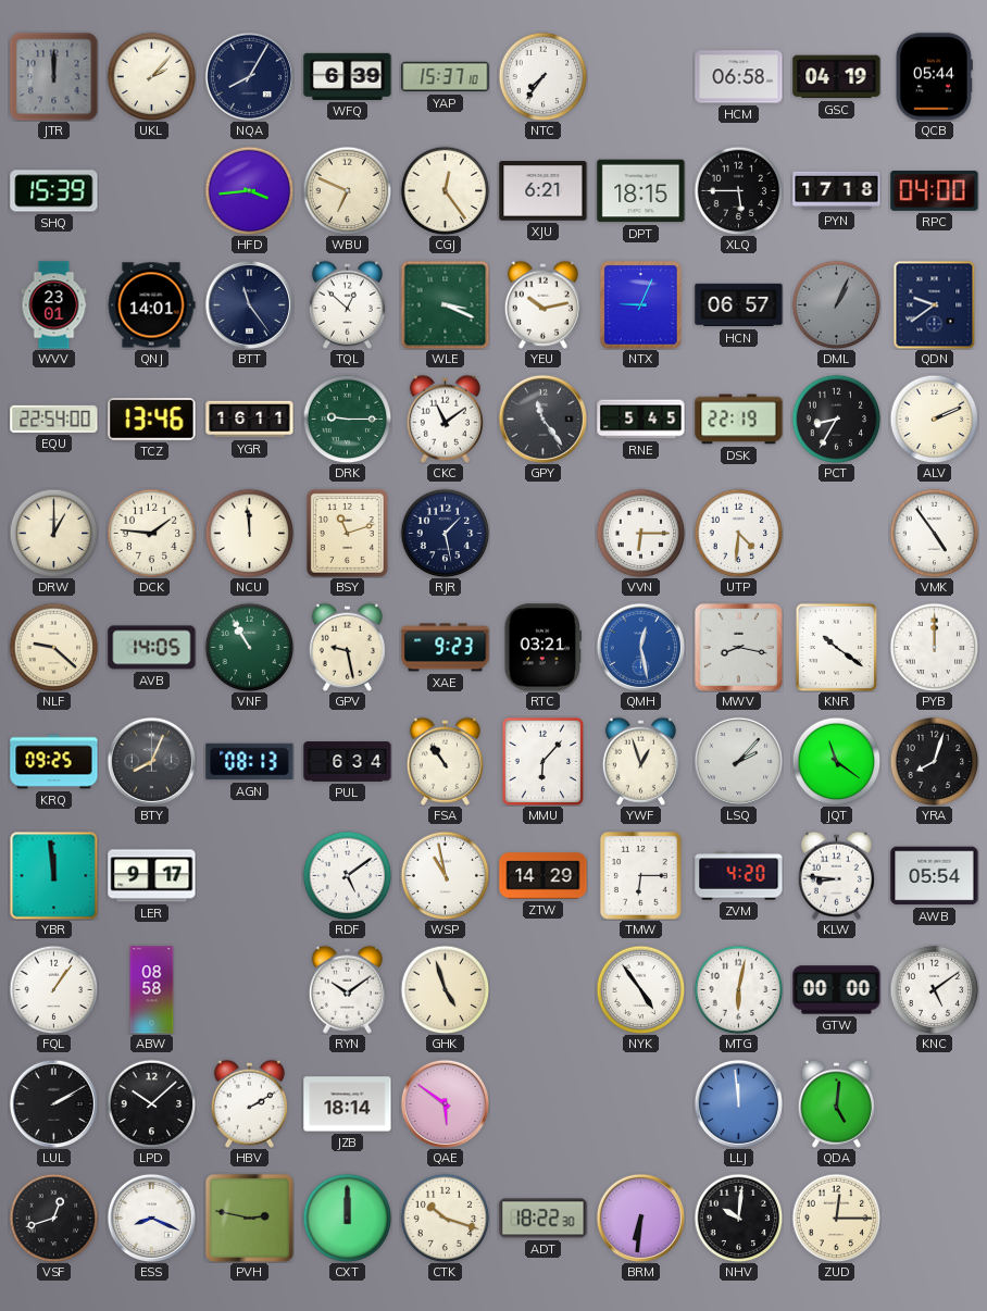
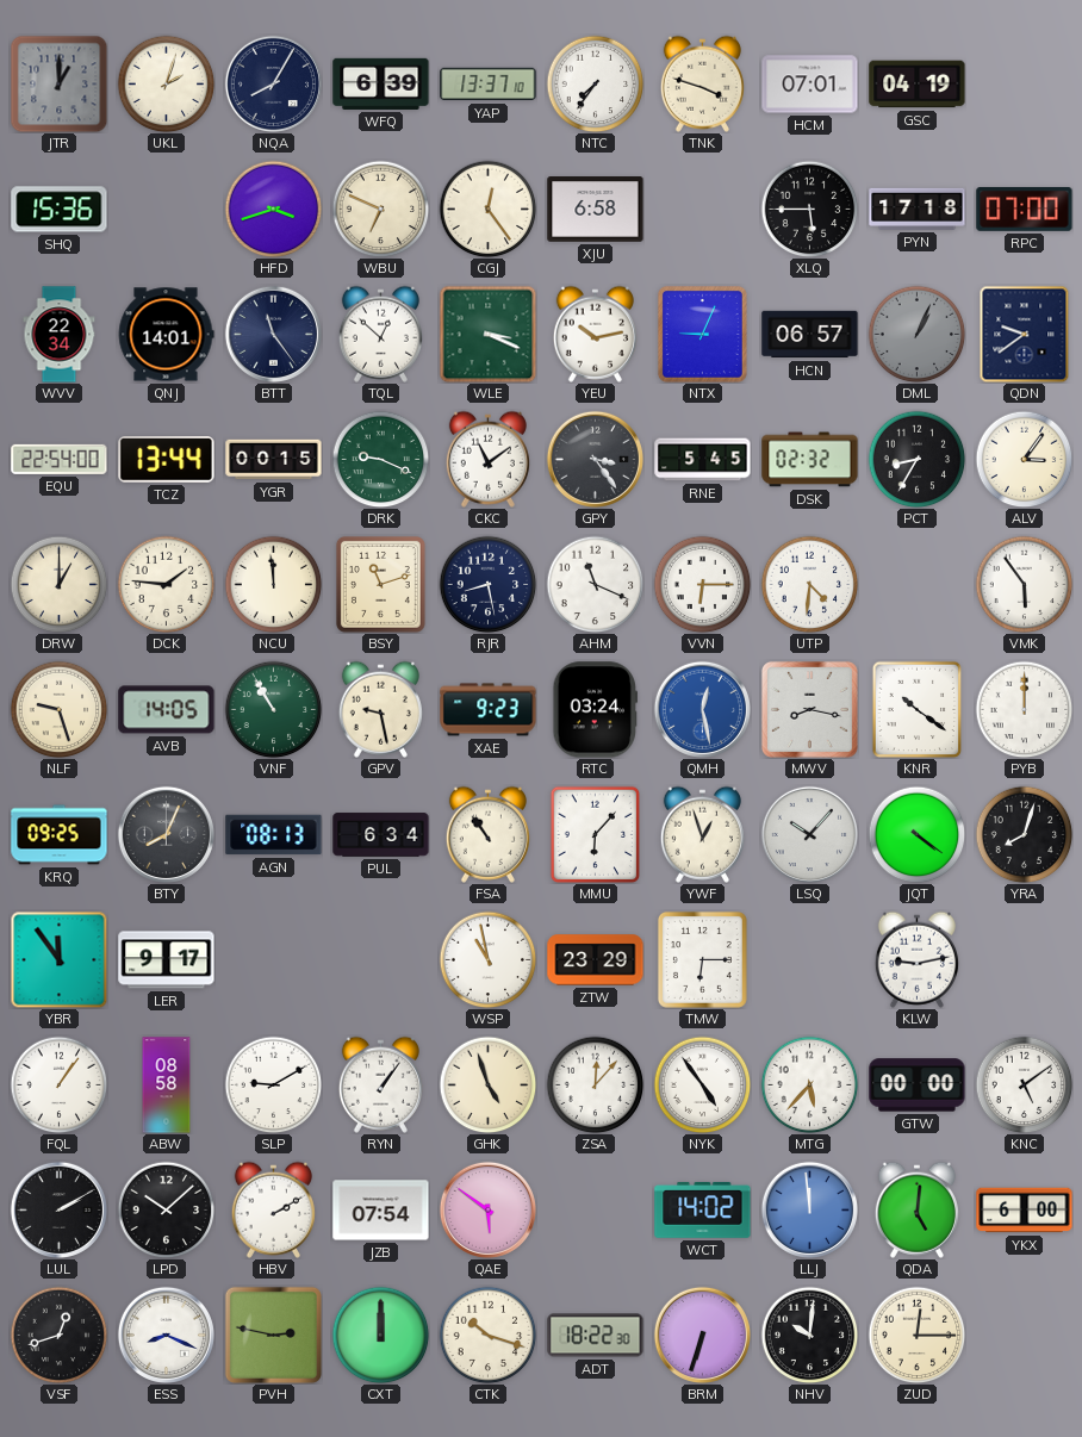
JTR: 12:00 -> 1:00
UKL: 2:07 -> 2:03
YAP: 15:37 -> 13:37
TNK: none -> 3:48
HCM: 06:58 -> 07:01
QCB: 05:44 -> none
SHQ: 15:39 -> 15:36
HFD: 3:44 -> 3:42
XJU: 6:21 -> 6:58
DPT: 18:15 -> none
RPC: 04:00 -> 07:00
WVV: 23:01 -> 22:34
TCZ: 13:46 -> 13:44
YGR: 16:11 -> 00:15
DRK: 9:15 -> 9:19
GPY: 11:24 -> 3:24
DSK: 22:19 -> 02:32
ALV: 2:11 -> 3:06
RJR: 1:28 -> 8:28
AHM: none -> 11:19
VMK: 4:54 -> 5:54
NLF: 9:22 -> 9:27
RTC: 03:21 -> 03:24
LSQ: 2:07 -> 10:07
JQT: 11:21 -> 4:21
YBR: 11:59 -> 11:54
RDF: 5:09 -> none
ZTW: 14:29 -> 23:29
ZVM: 4:20 -> none
KLW: 8:46 -> 9:13
AWB: 05:54 -> none
SLP: none -> 9:10
RYN: 10:09 -> 1:06
ZSA: none -> 12:07
MTG: 6:02 -> 5:37
JZB: 18:14 -> 07:54
WCT: none -> 14:02
YKX: none -> 6:00
BRM: 6:31 -> 6:33
